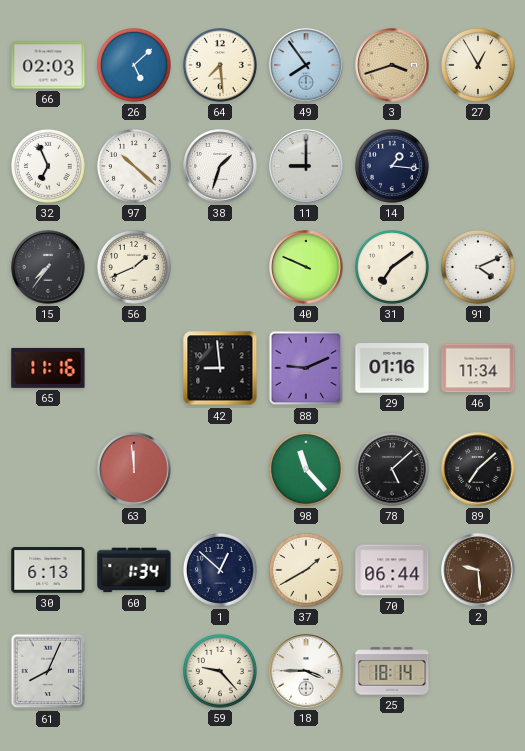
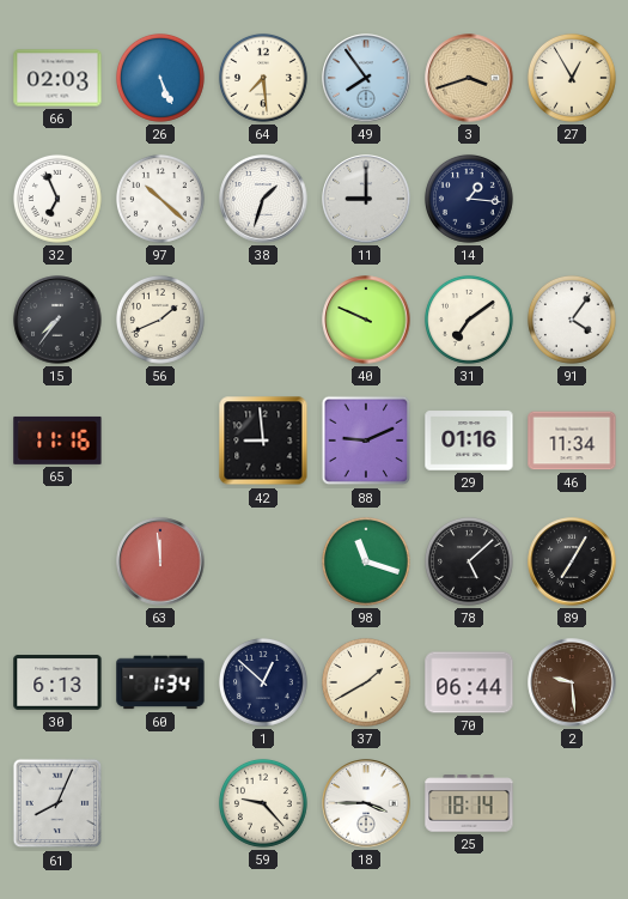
26: 5:08 -> 5:26
91: 4:11 -> 4:06
98: 11:23 -> 11:18
89: 7:08 -> 7:05
